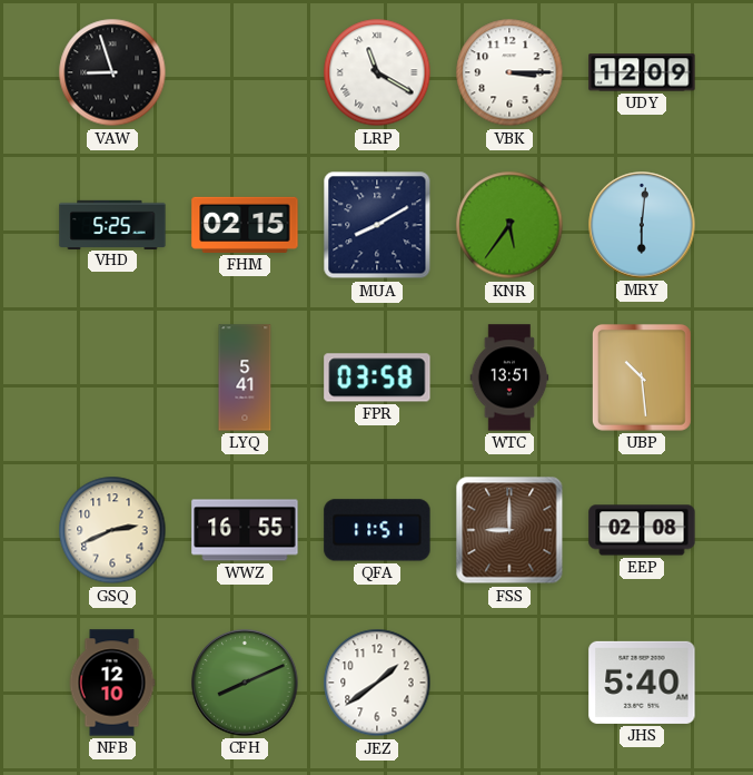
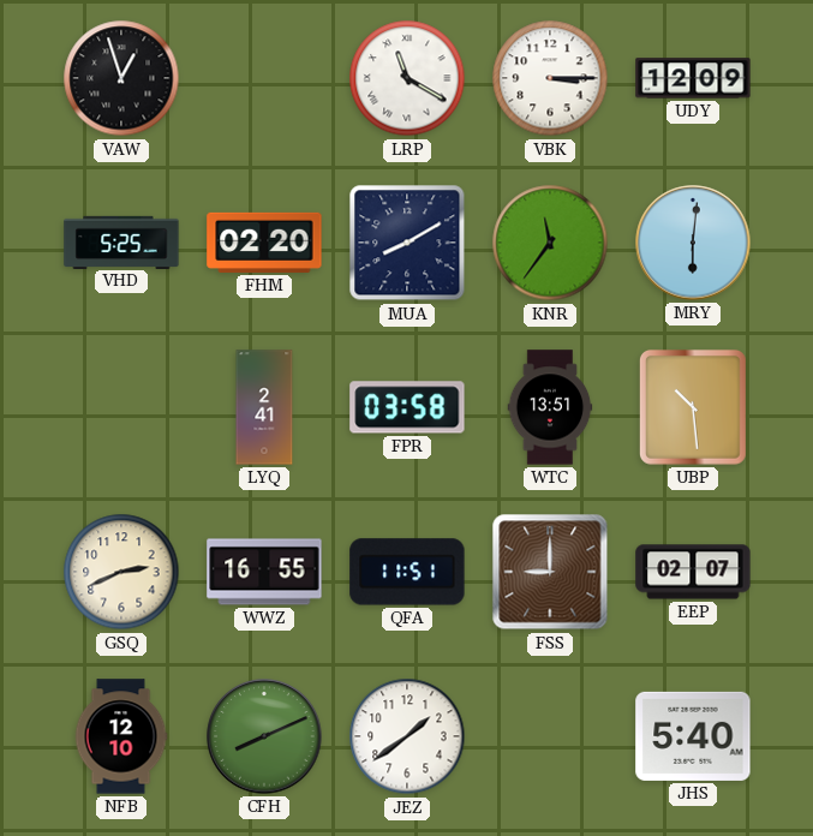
VAW: 8:57 -> 12:57
FHM: 02:15 -> 02:20
KNR: 5:36 -> 11:36
LYQ: 5:41 -> 2:41
EEP: 02:08 -> 02:07
